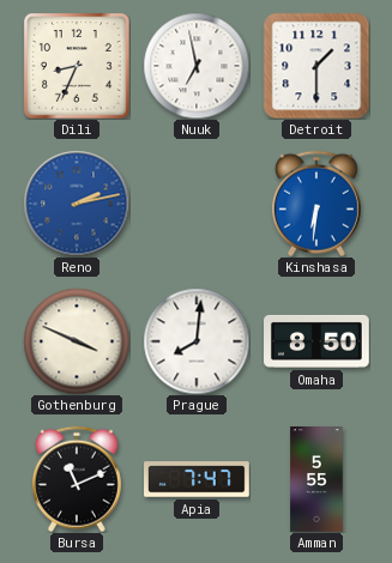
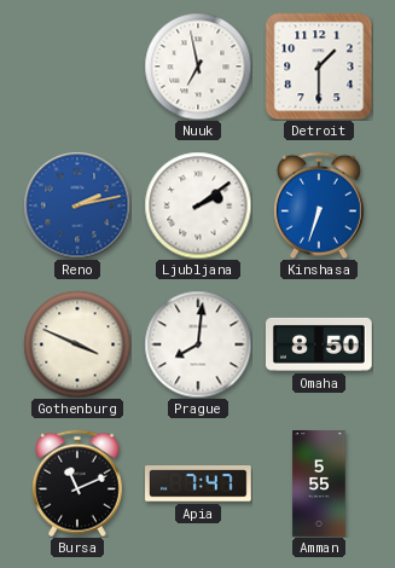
Dili: 8:34 -> none
Ljubljana: none -> 2:09
Kinshasa: 6:31 -> 6:33
